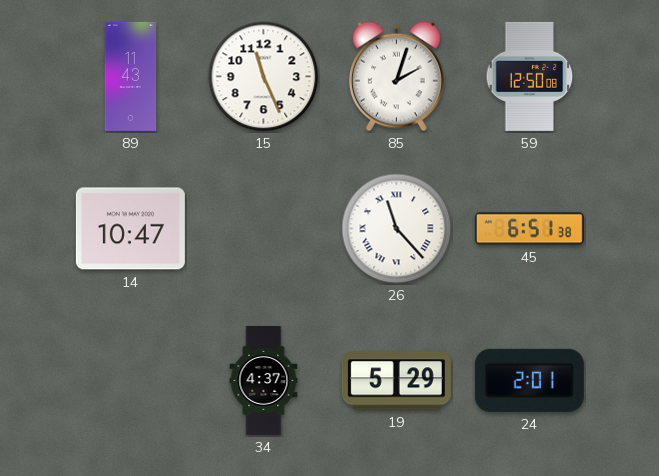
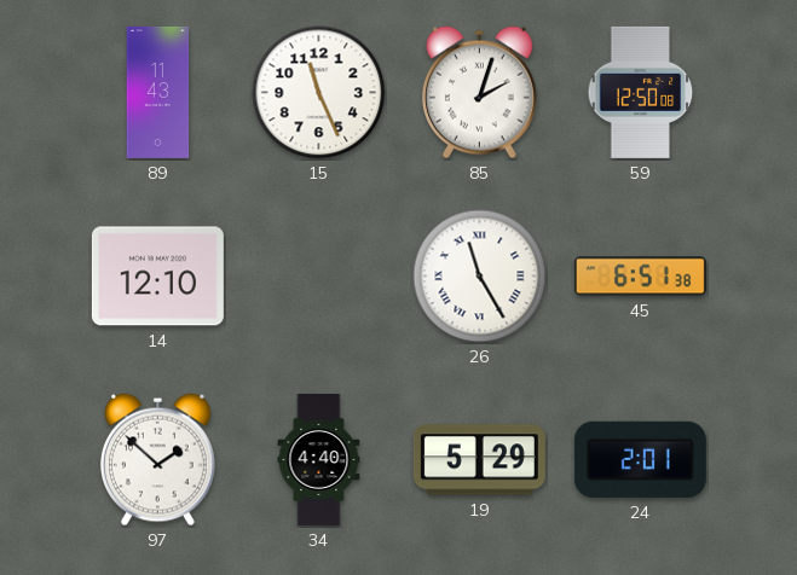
14: 10:47 -> 12:10
26: 11:23 -> 11:25
97: none -> 1:52
34: 4:37 -> 4:40
